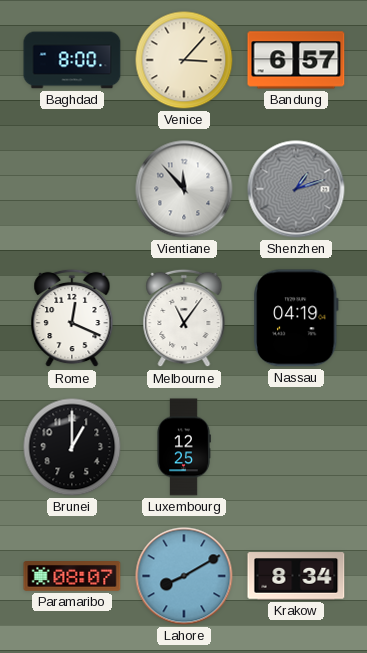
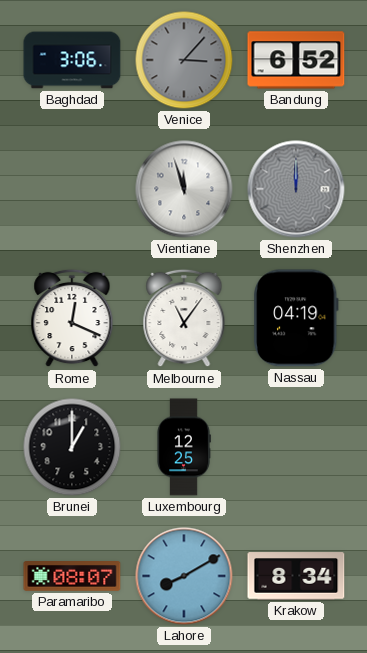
Baghdad: 8:00 -> 3:06
Venice dial: cream -> grey
Bandung: 6:57 -> 6:52
Vientiane: 11:53 -> 11:57
Shenzhen: 1:12 -> 12:00
